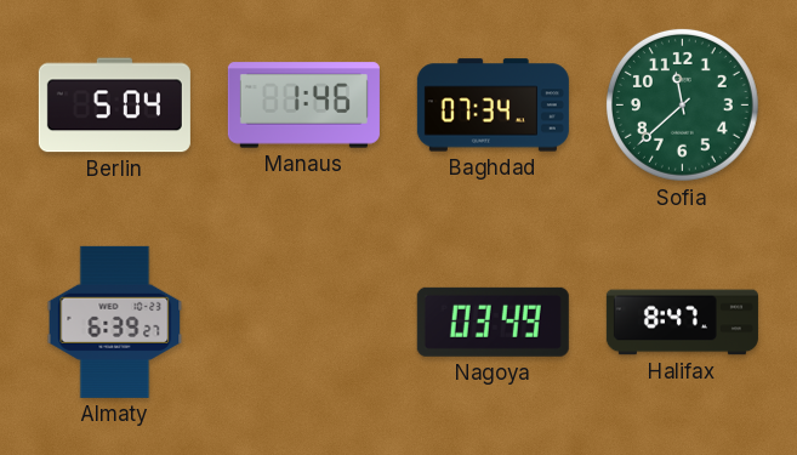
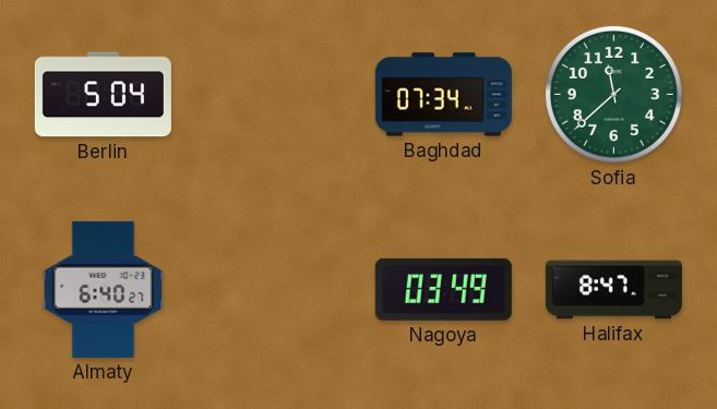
Manaus: 1:46 -> none
Almaty: 6:39 -> 6:40
